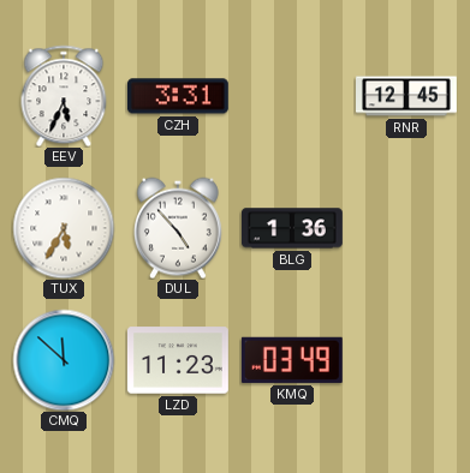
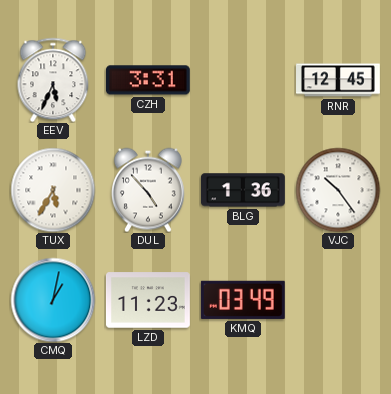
VJC: none -> 10:24
CMQ: 11:52 -> 1:02
